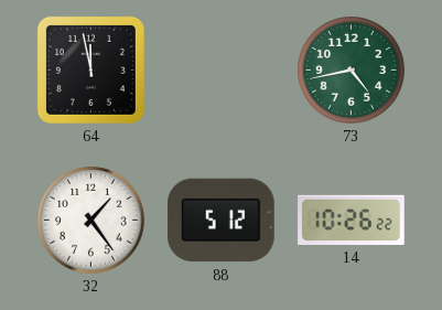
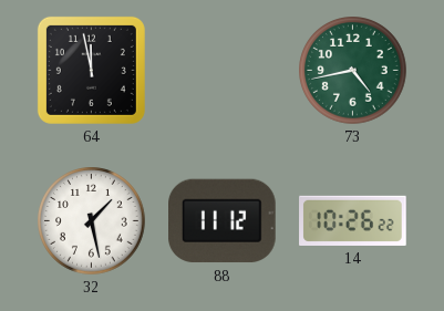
32: 1:24 -> 1:28
88: 5:12 -> 11:12
